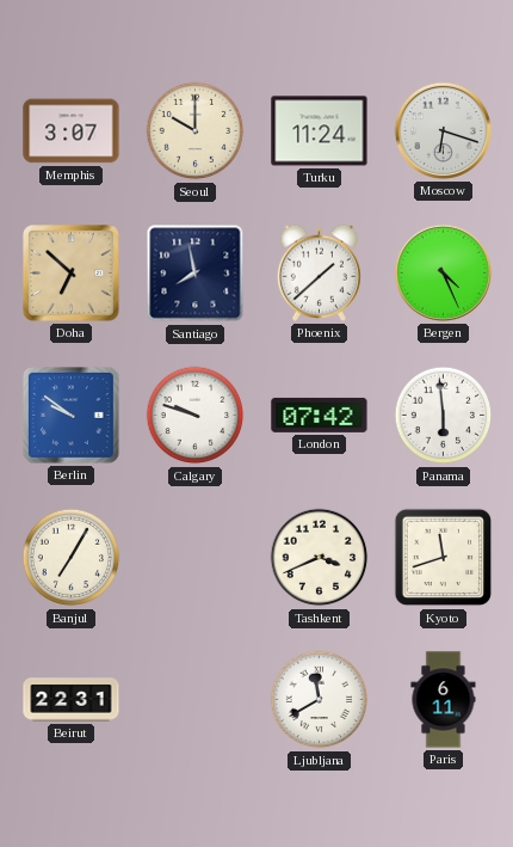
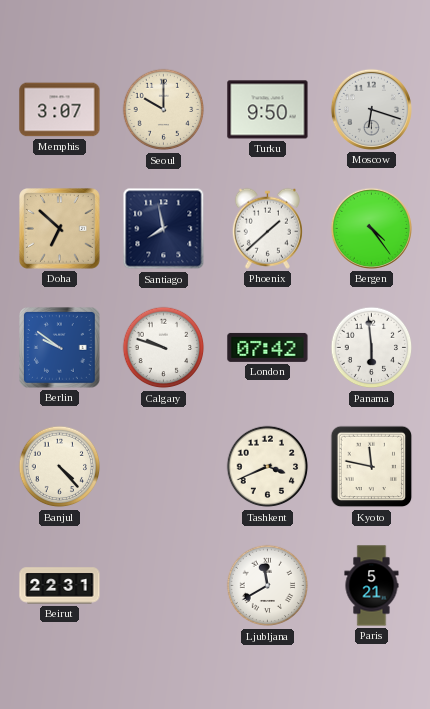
Turku: 11:24 -> 9:50
Bergen: 4:26 -> 4:24
Banjul: 7:05 -> 4:23
Kyoto: 11:42 -> 11:47
Paris: 6:11 -> 5:21
